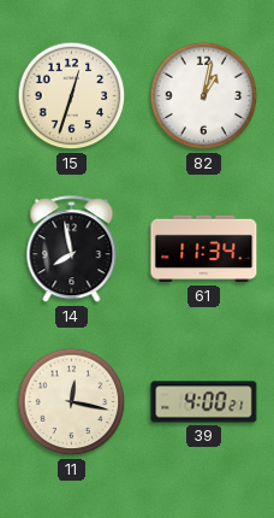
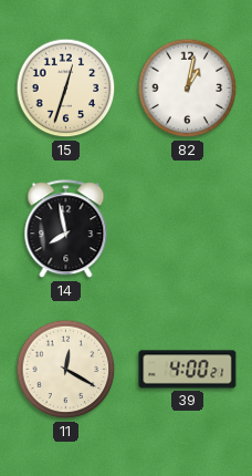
61: 11:34 -> none
11: 12:17 -> 12:20
